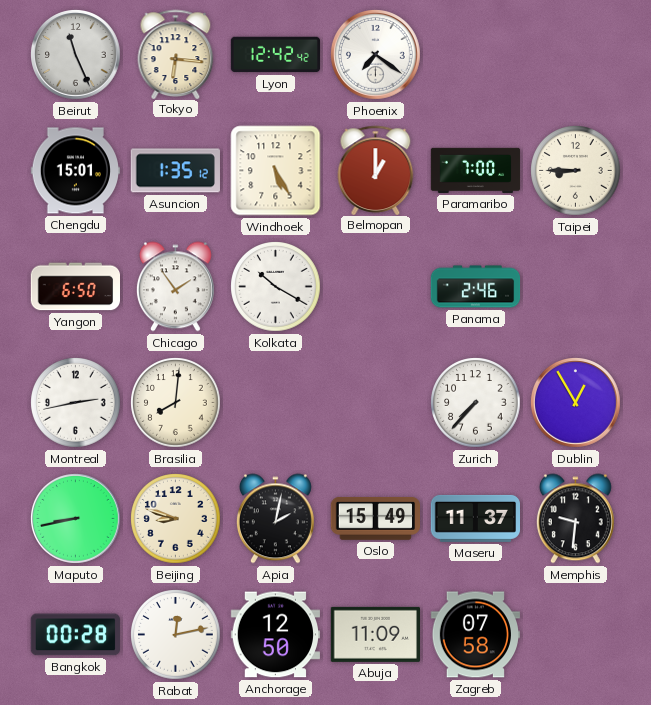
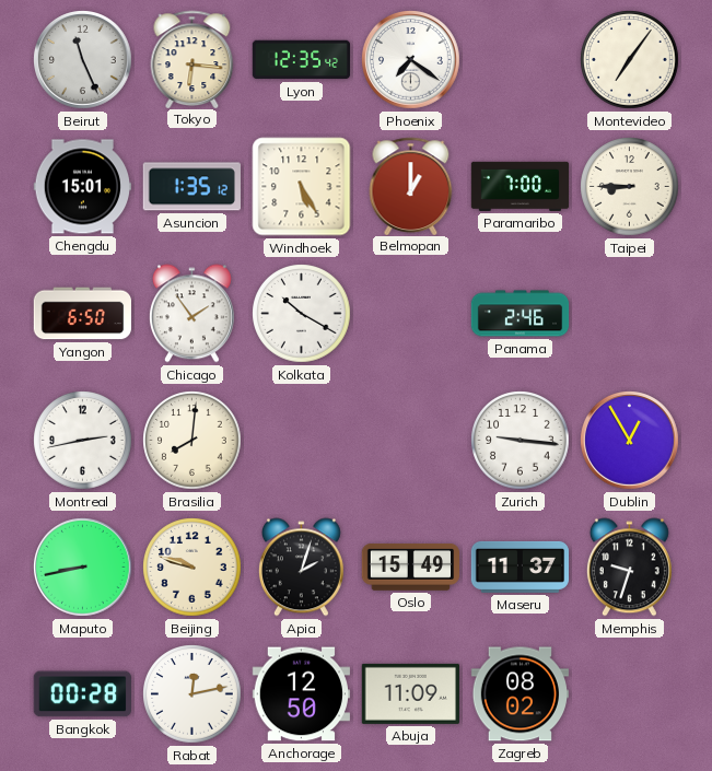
Lyon: 12:42 -> 12:35
Montevideo: none -> 7:06
Zurich: 7:37 -> 9:16
Beijing: 8:48 -> 9:48
Apia: 2:02 -> 2:03
Memphis: 9:31 -> 9:33
Zagreb: 07:58 -> 08:02
